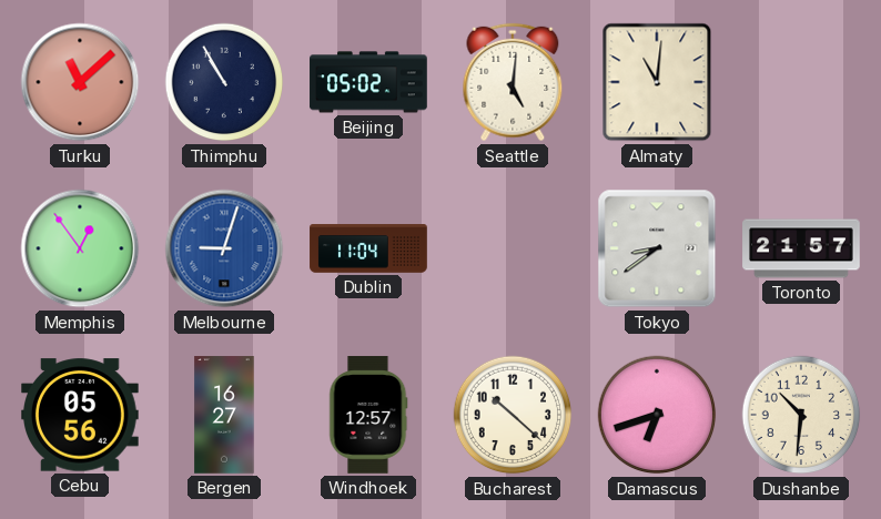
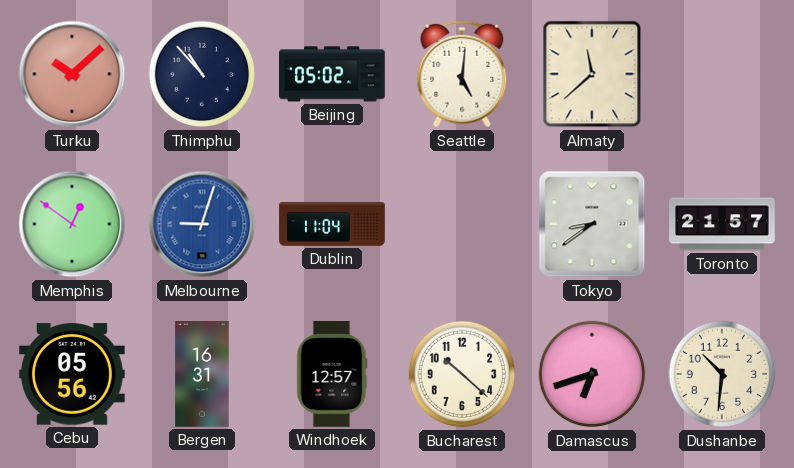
Turku: 11:08 -> 10:08
Thimphu: 10:55 -> 10:53
Almaty: 11:01 -> 11:38
Memphis: 12:54 -> 12:51
Bergen: 16:27 -> 16:31
